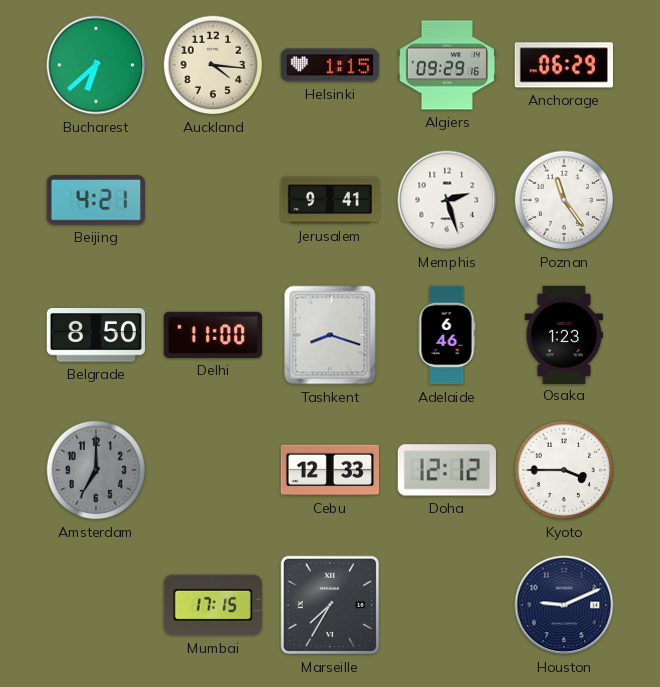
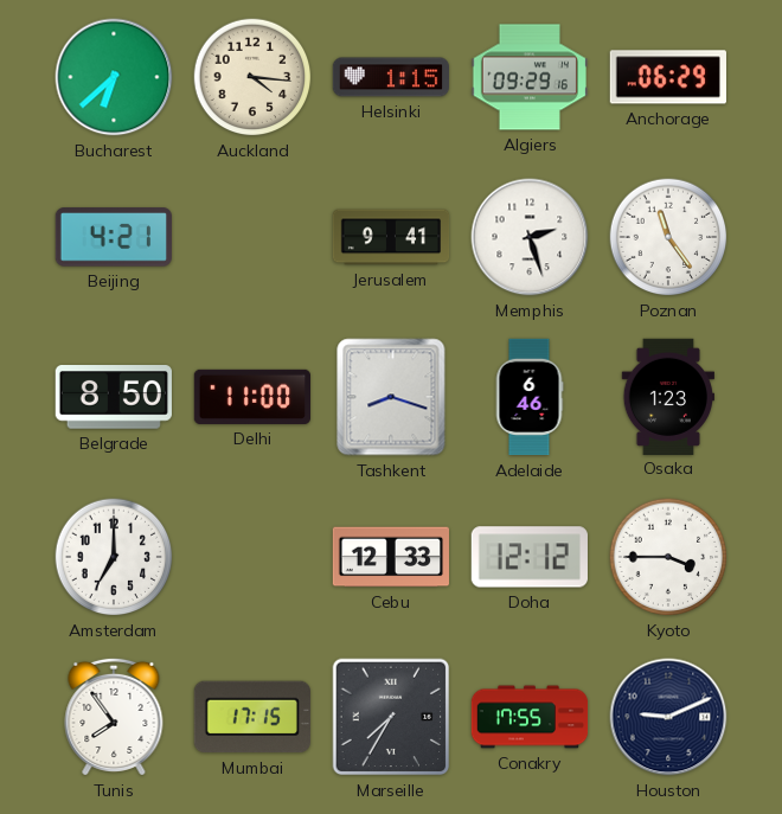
Amsterdam dial: grey -> white
Tunis: none -> 7:54
Conakry: none -> 17:55
